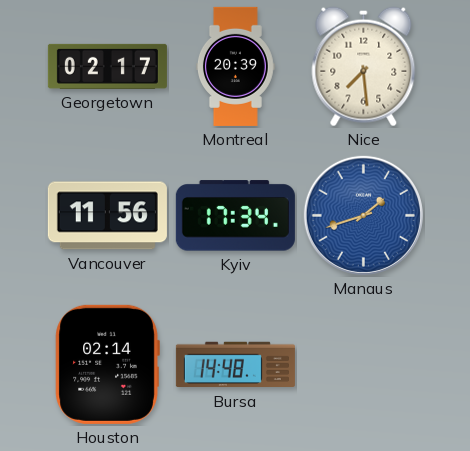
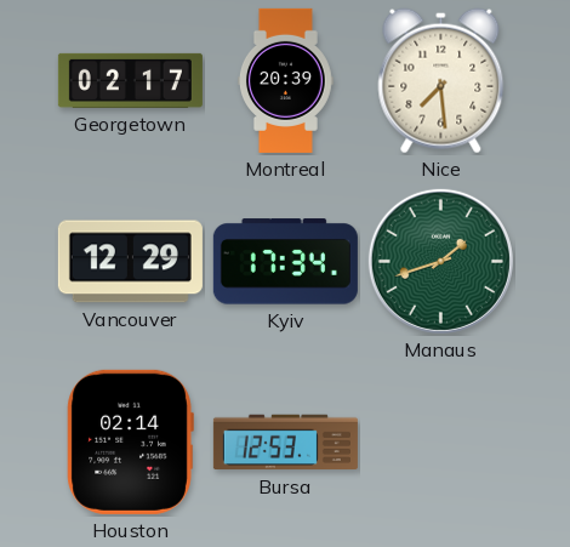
Vancouver: 11:56 -> 12:29
Manaus dial: blue -> green
Bursa: 14:48 -> 12:53
